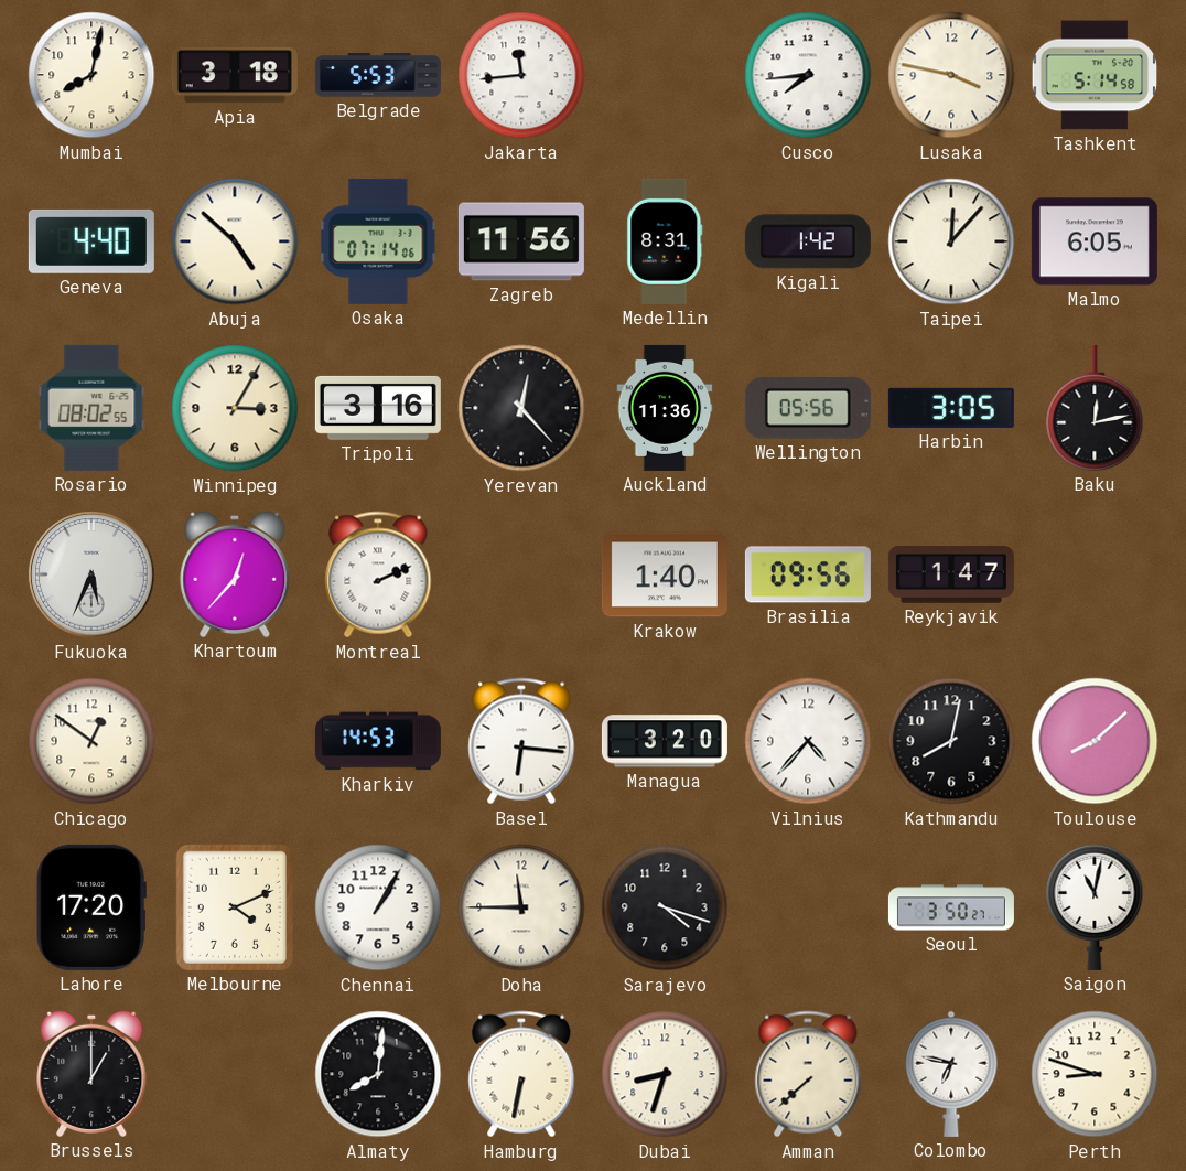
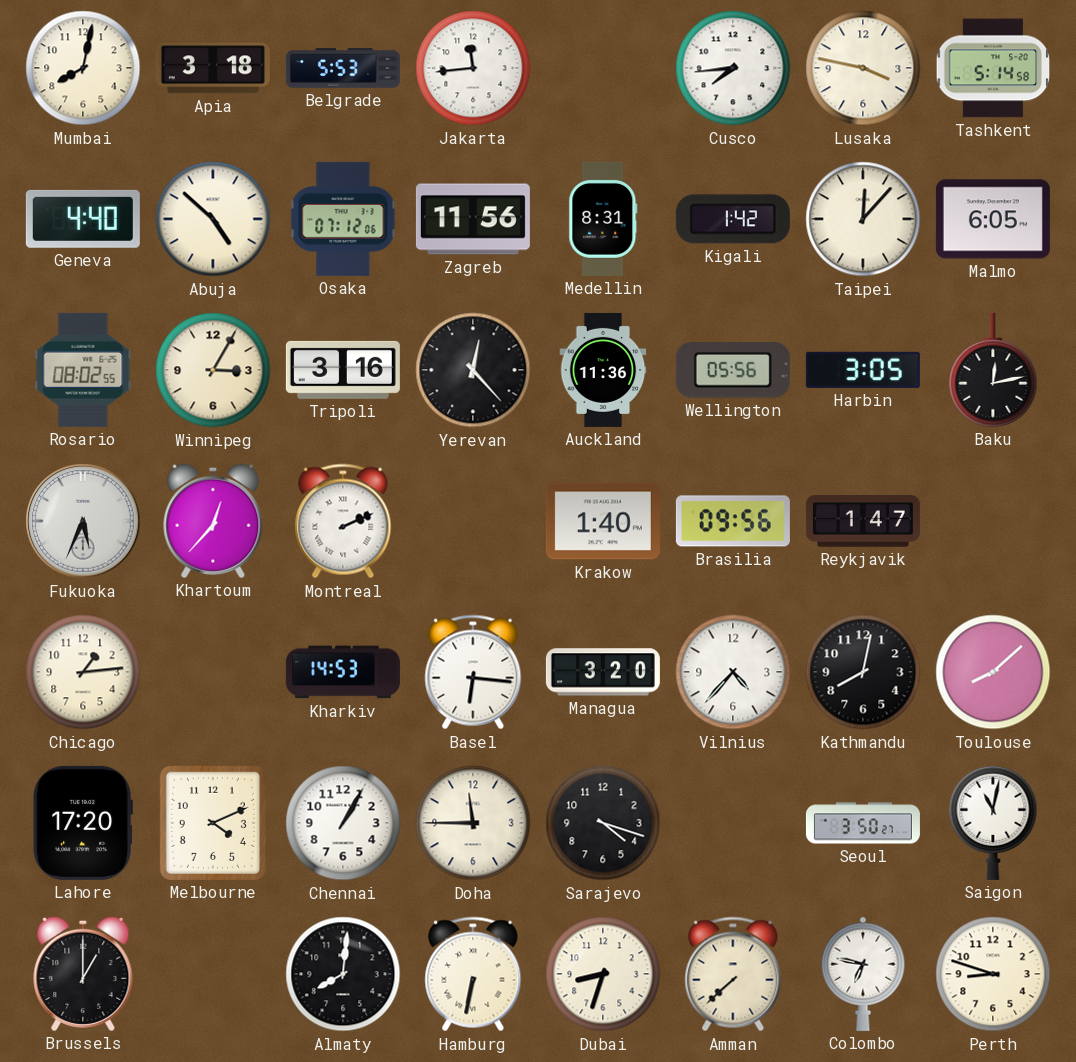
Osaka: 07:14 -> 07:12
Chicago: 12:51 -> 1:14
